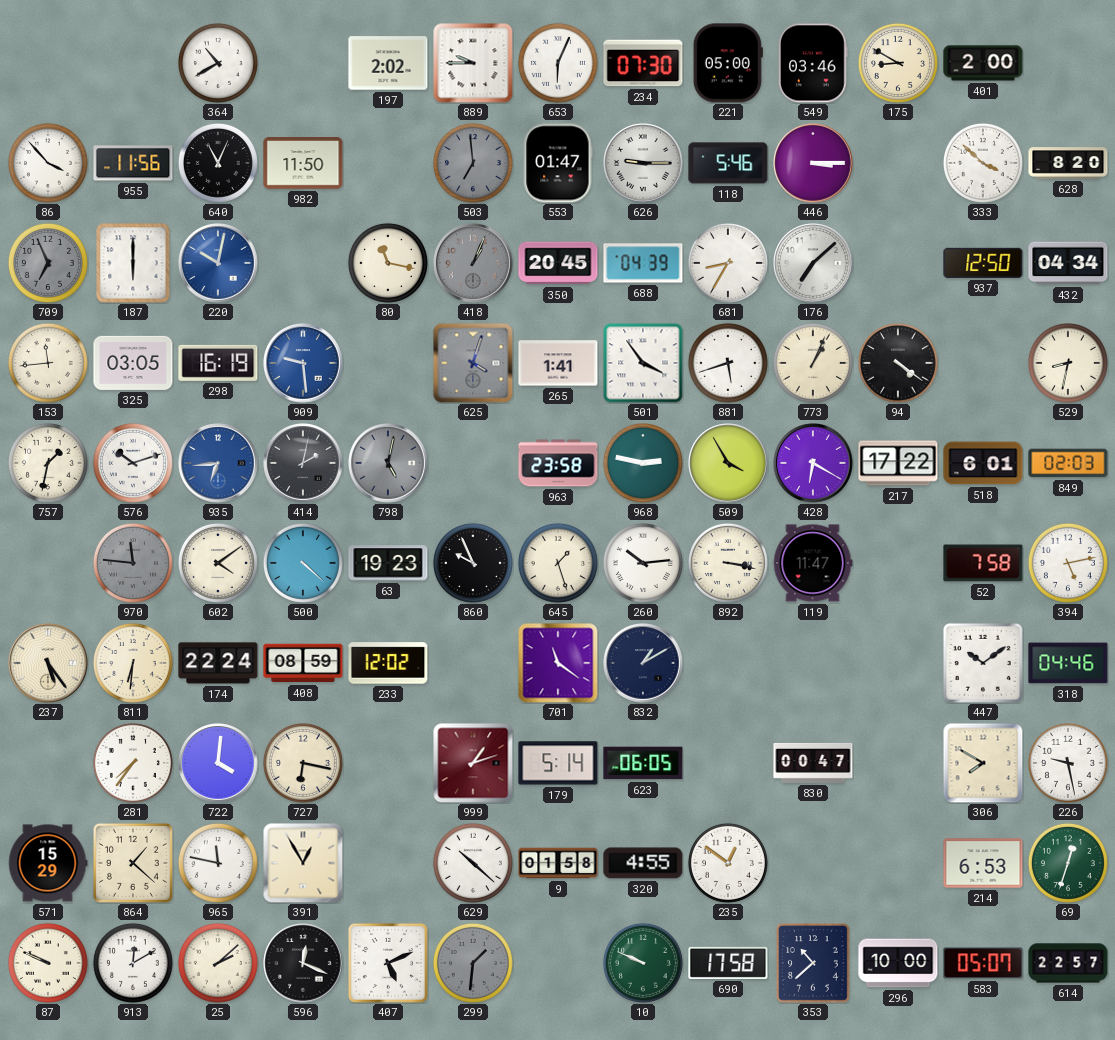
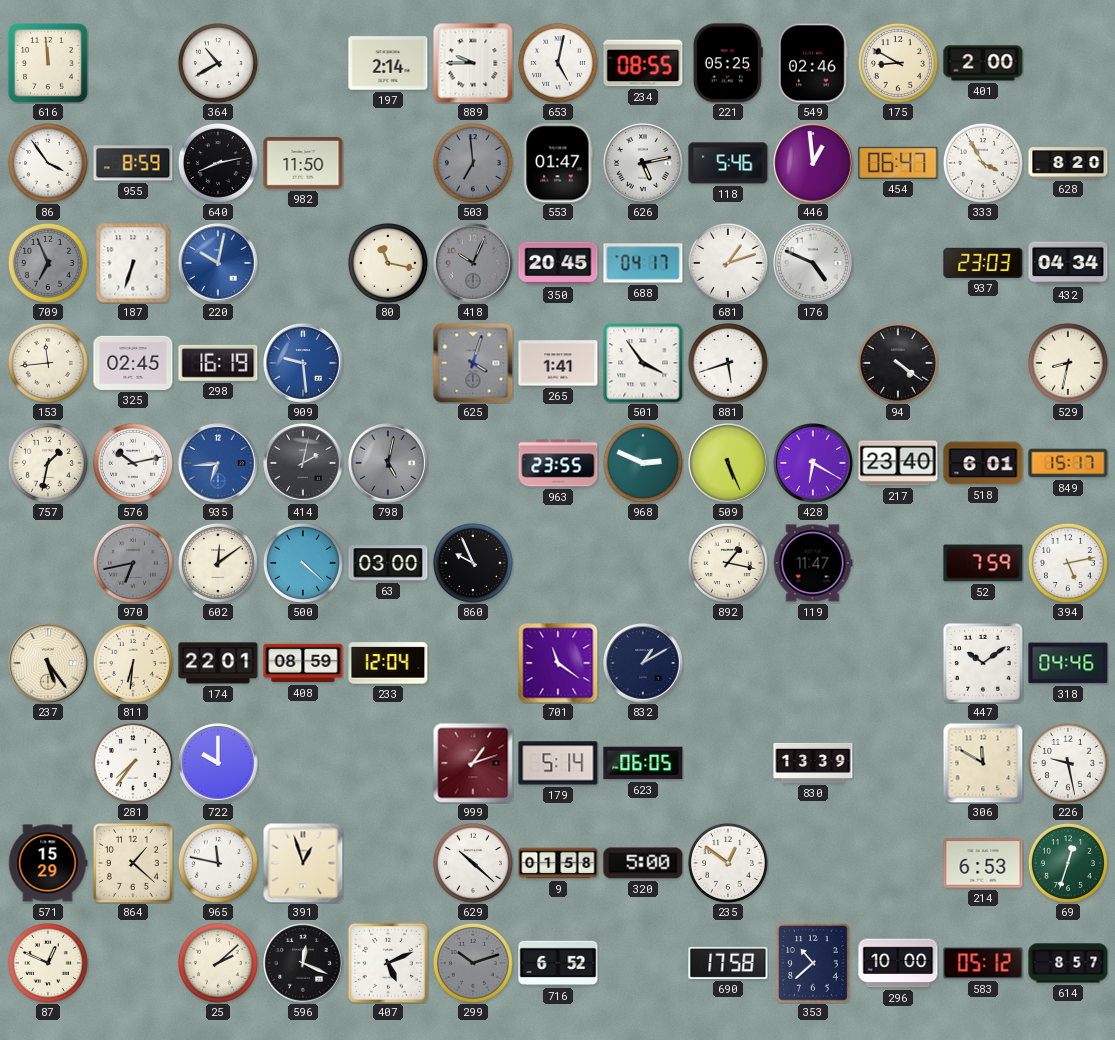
616: none -> 11:59
197: 2:02 -> 2:14
653: 6:04 -> 5:02
234: 07:30 -> 08:55
221: 05:00 -> 05:25
549: 03:46 -> 02:46
86: 3:53 -> 3:54
955: 11:56 -> 8:59
640: 11:04 -> 8:13
626: 9:15 -> 5:13
446: 3:15 -> 12:59
454: none -> 06:47
333: 3:52 -> 3:55
187: 6:00 -> 6:33
418: 1:04 -> 10:04
688: 04:39 -> 04:17
681: 8:35 -> 1:12
176: 7:08 -> 4:49
937: 12:50 -> 23:03
325: 03:05 -> 02:45
773: 1:04 -> none
576: 10:12 -> 10:13
963: 23:58 -> 23:55
968: 2:47 -> 2:49
509: 3:55 -> 5:26
217: 17:22 -> 23:40
849: 02:03 -> 15:17
970: 11:46 -> 6:43
602: 4:09 -> 12:09
63: 19:23 -> 03:00
645: 1:27 -> none
260: 10:14 -> none
892: 3:17 -> 1:17
52: 7:58 -> 7:59
174: 22:24 -> 22:01
233: 12:02 -> 12:04
722: 4:01 -> 10:00
727: 6:17 -> none
830: 00:47 -> 13:39
306: 7:50 -> 11:50
391: 12:55 -> 12:57
320: 4:55 -> 5:00
87: 9:49 -> 12:49
913: 12:10 -> none
299: 1:31 -> 10:12
716: none -> 6:52
10: 9:49 -> none
583: 05:07 -> 05:12
614: 22:57 -> 8:57
